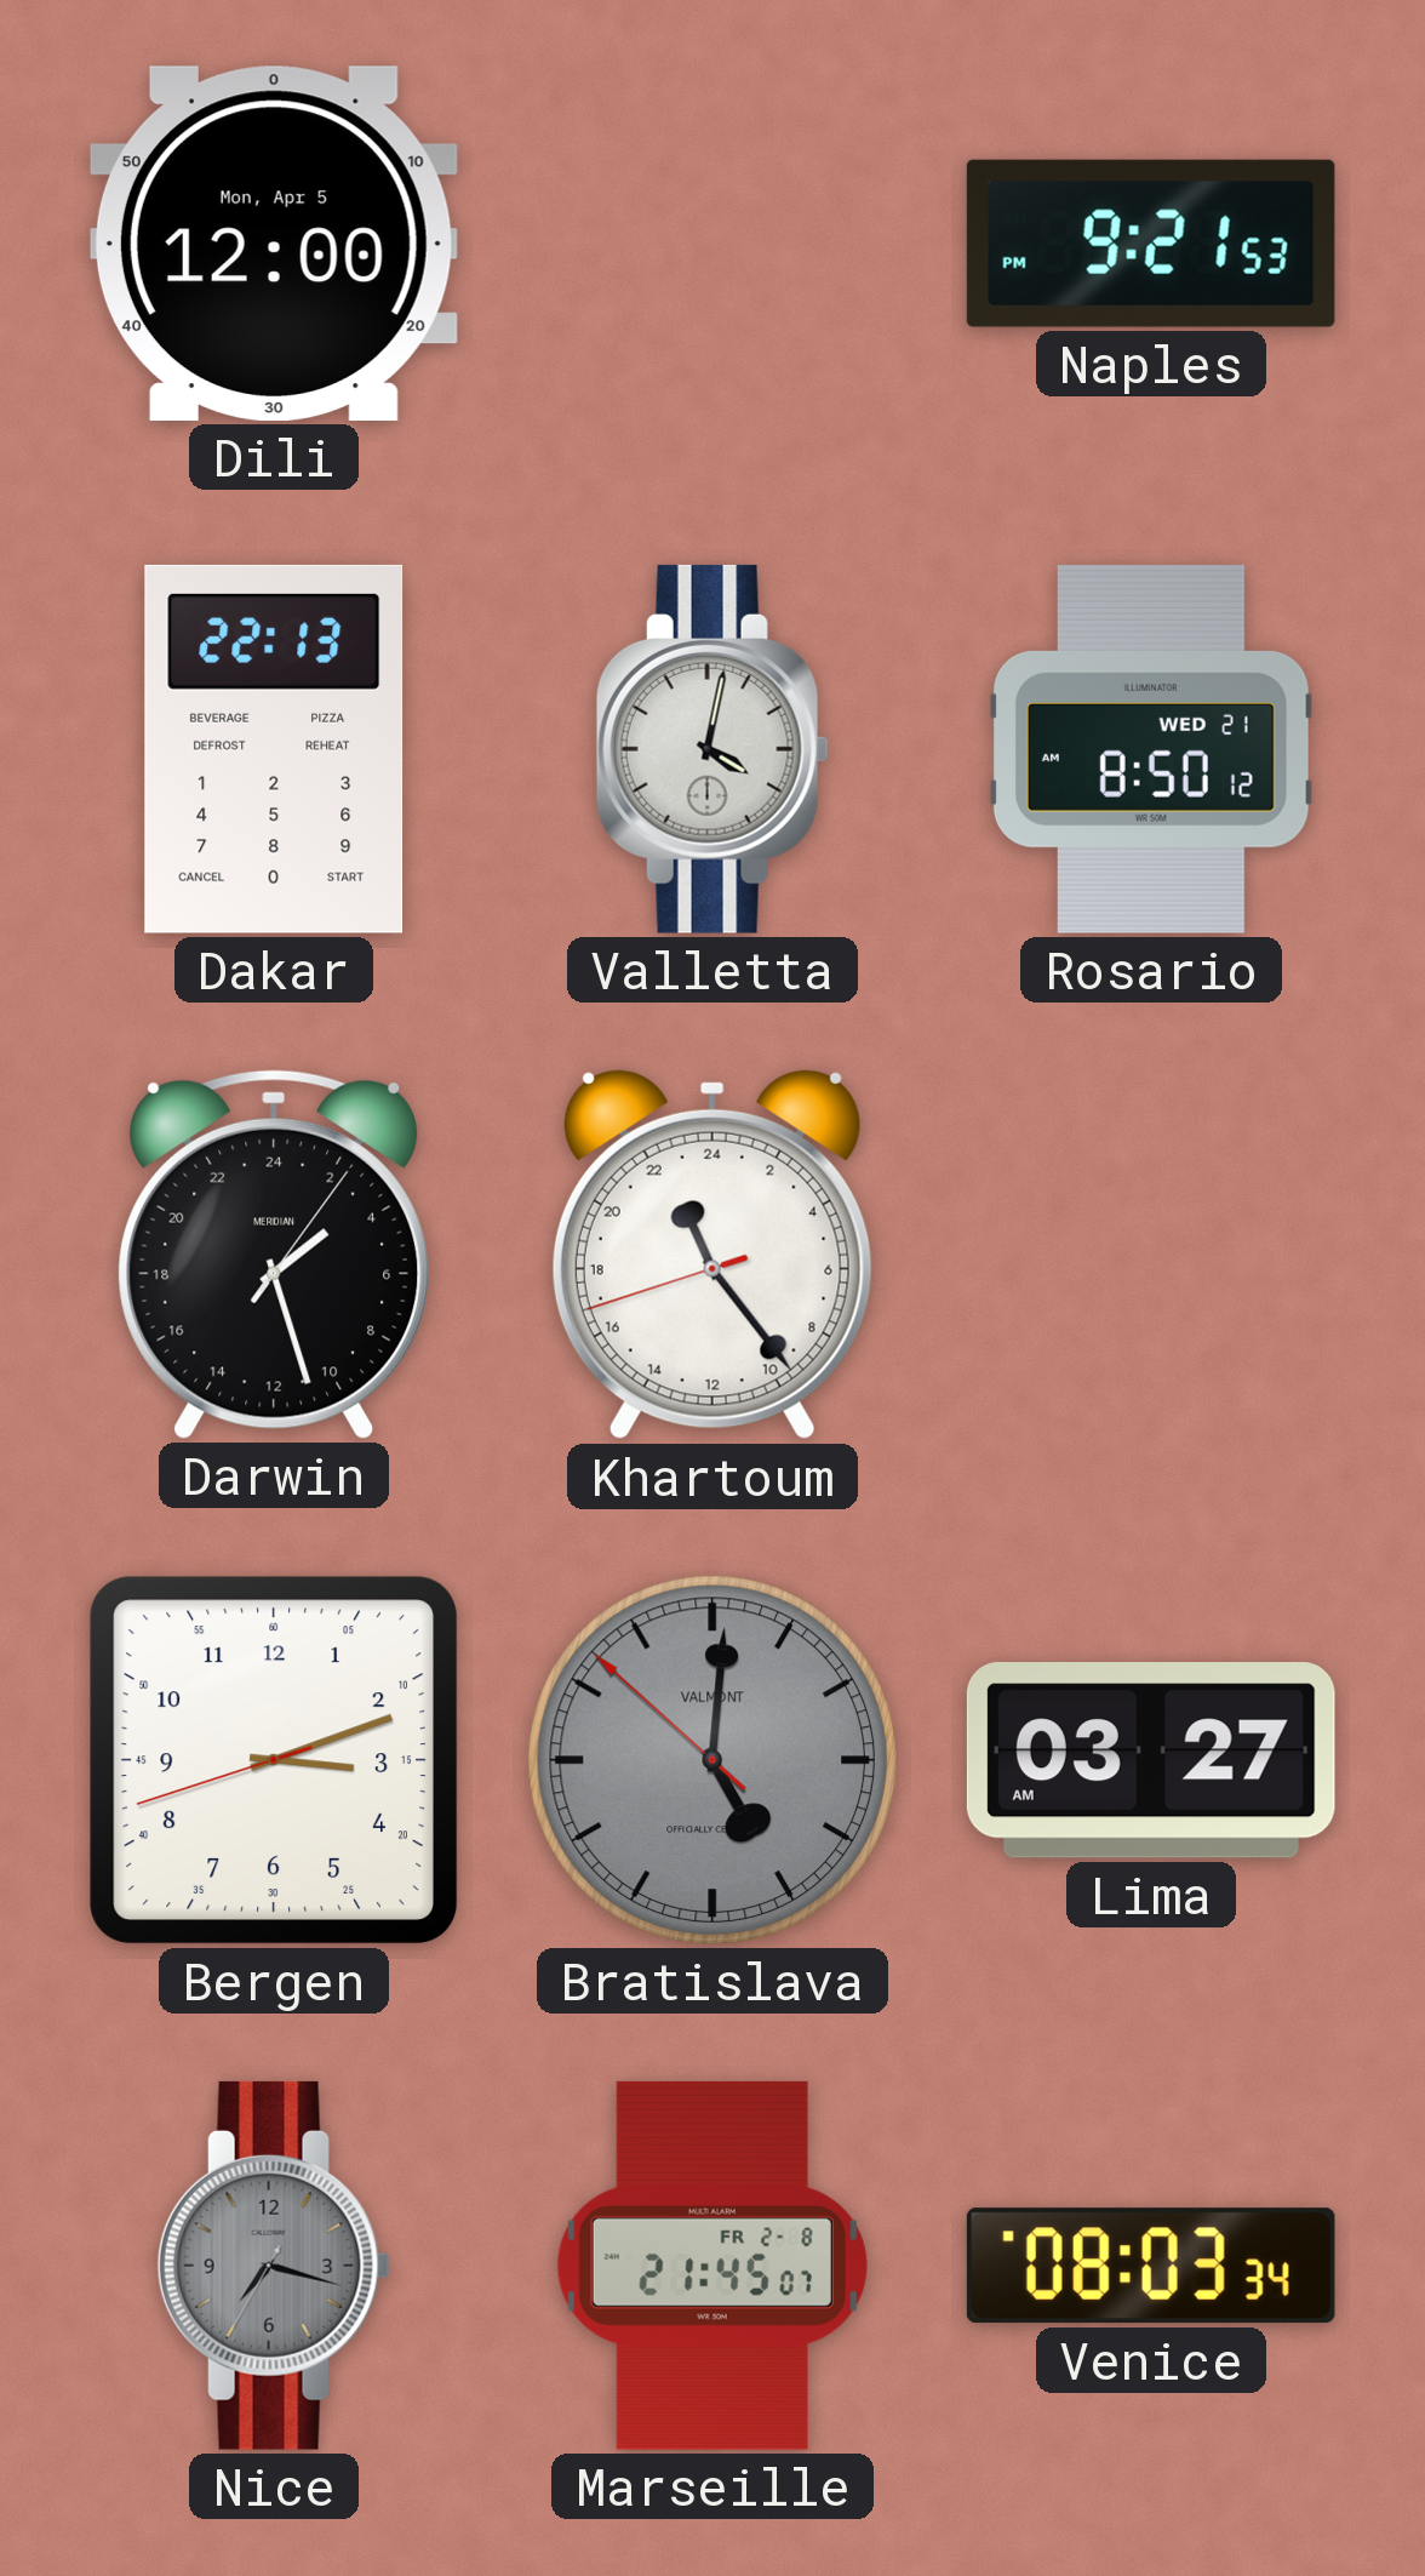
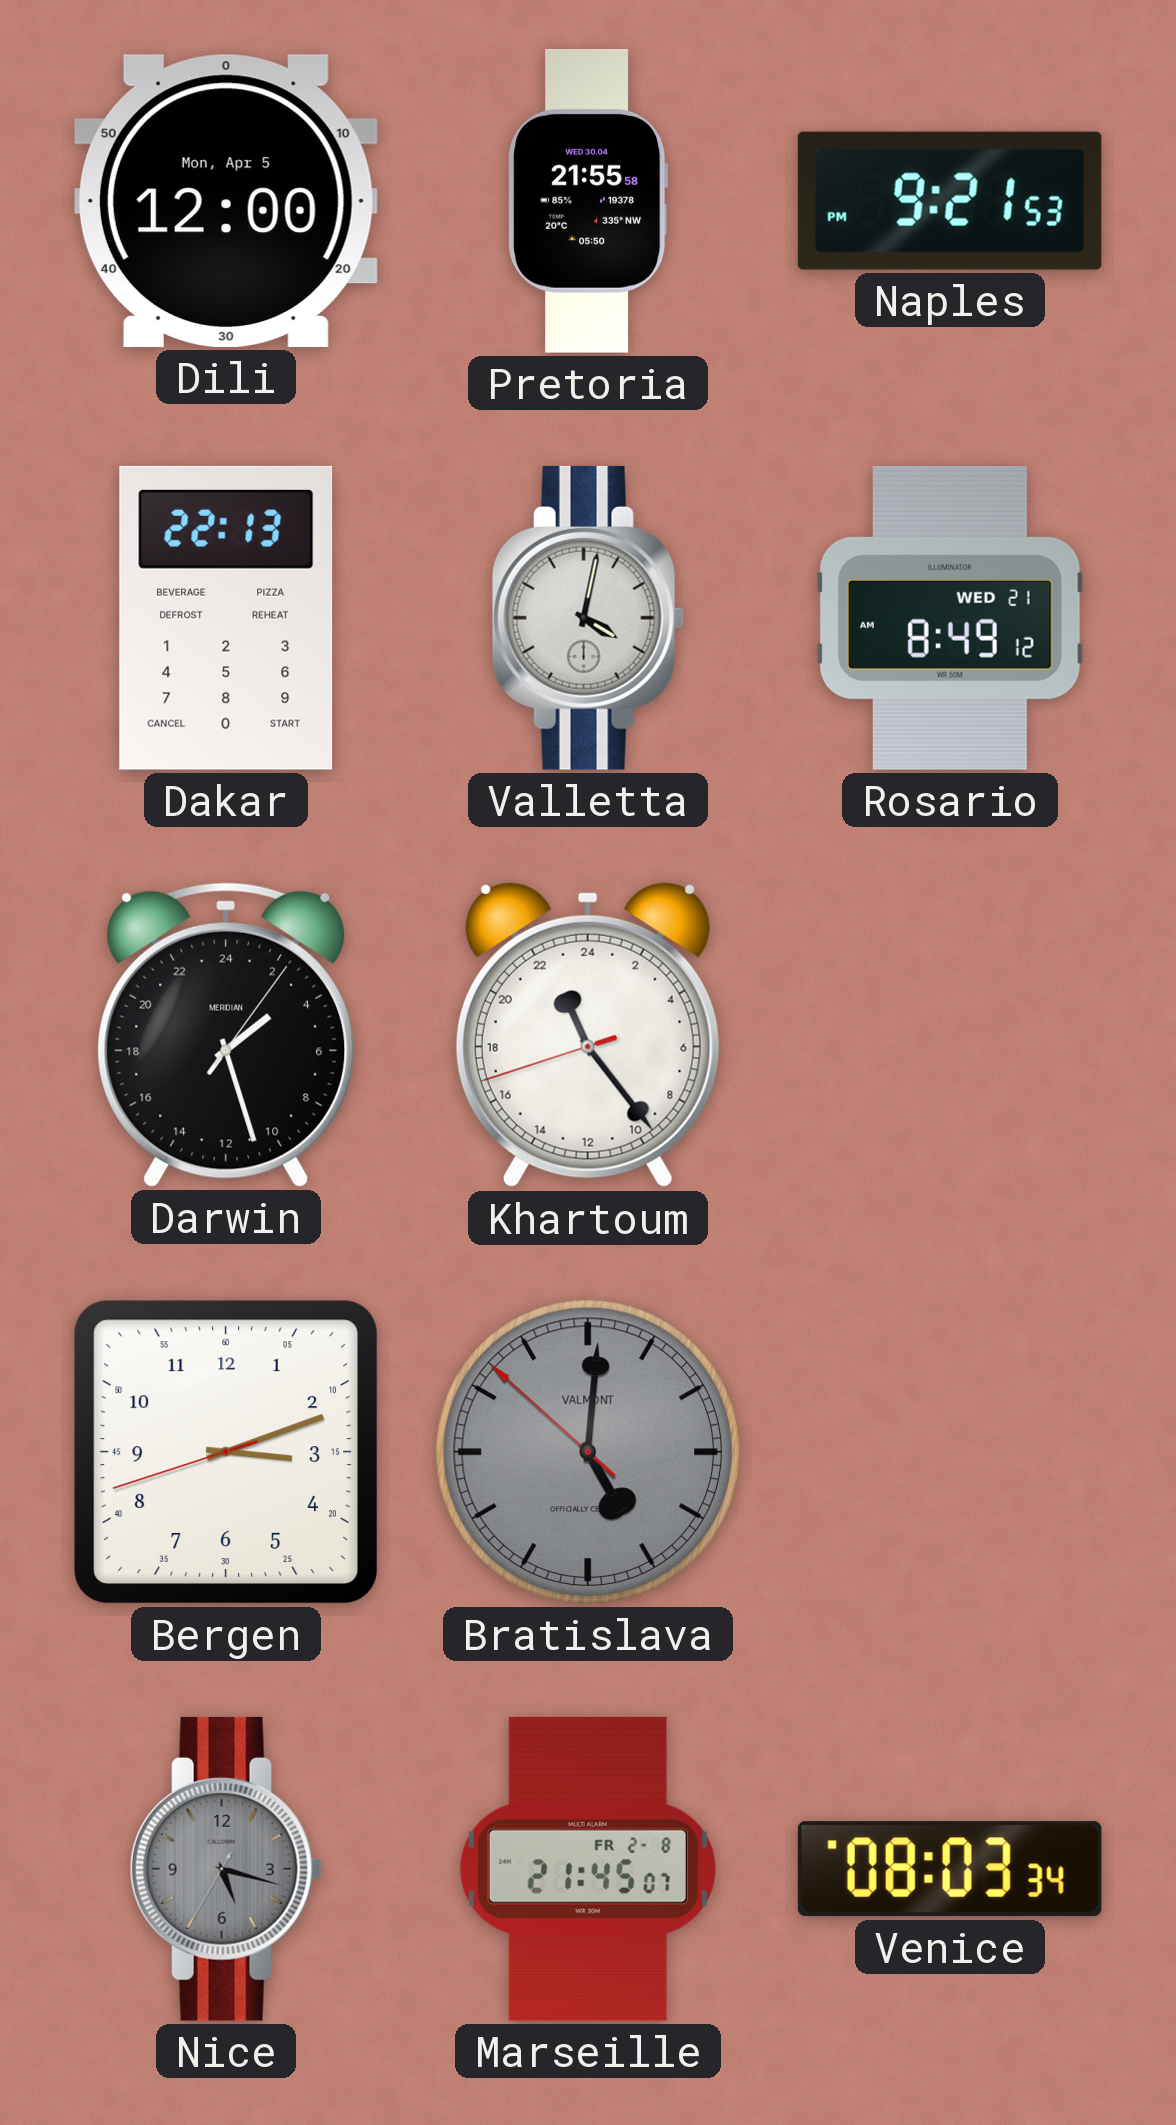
Pretoria: none -> 21:55
Rosario: 8:50 -> 8:49
Lima: 03:27 -> none
Nice: 7:17 -> 5:17
